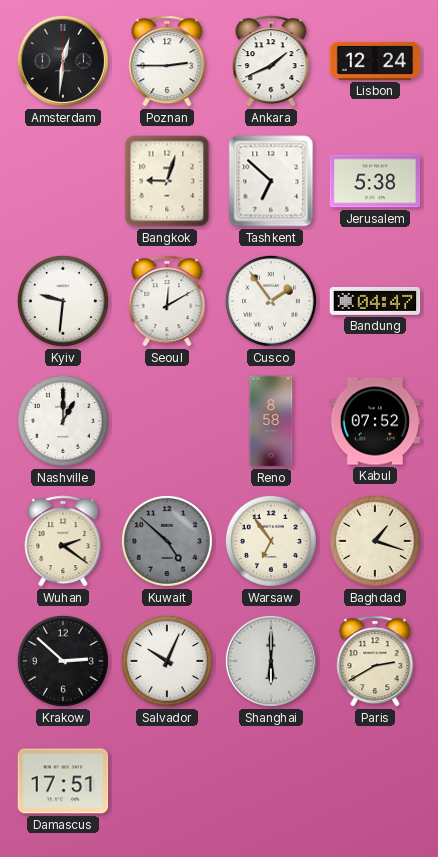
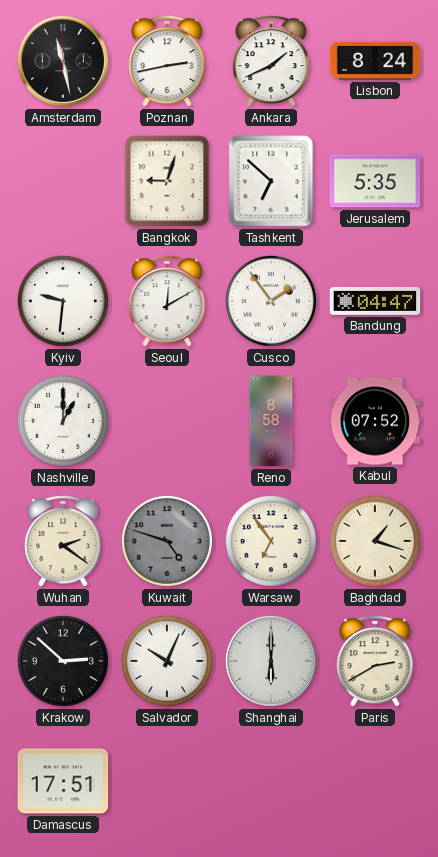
Amsterdam: 12:31 -> 11:28
Poznan: 2:45 -> 2:43
Lisbon: 12:24 -> 8:24
Jerusalem: 5:38 -> 5:35
Kuwait: 4:52 -> 4:48
